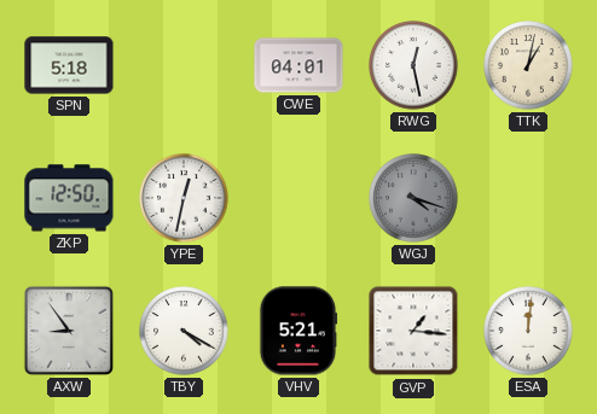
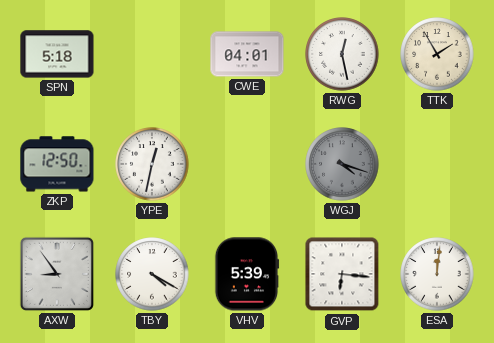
TTK: 1:02 -> 1:55
VHV: 5:21 -> 5:39
GVP: 1:16 -> 6:16
